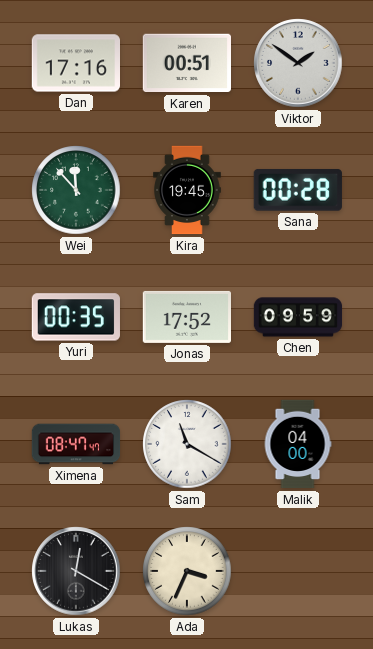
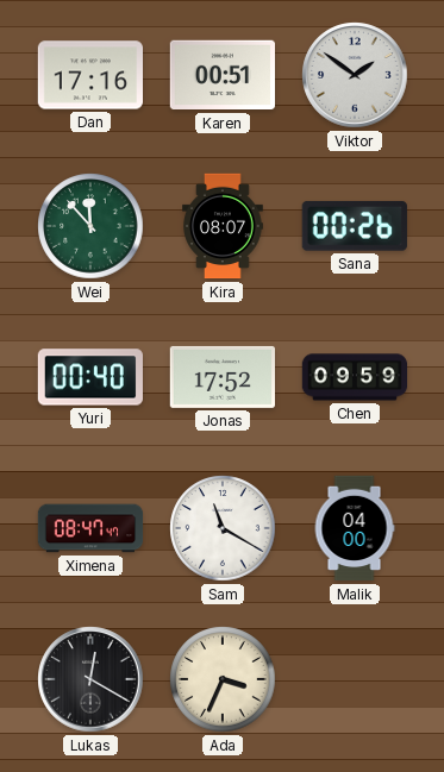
Kira: 19:45 -> 08:07
Sana: 00:28 -> 00:26
Yuri: 00:35 -> 00:40
